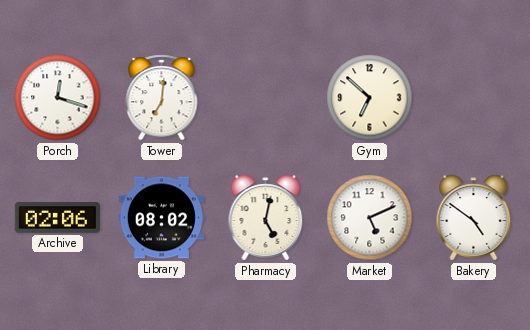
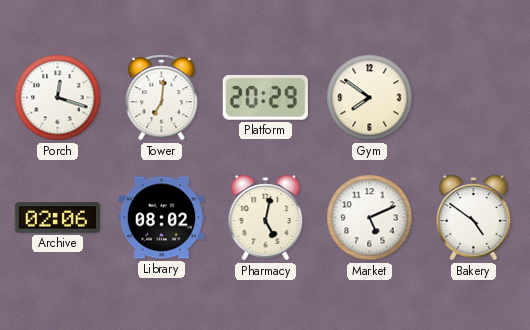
Platform: none -> 20:29
Gym: 6:52 -> 7:51
